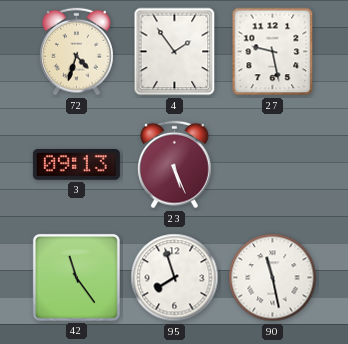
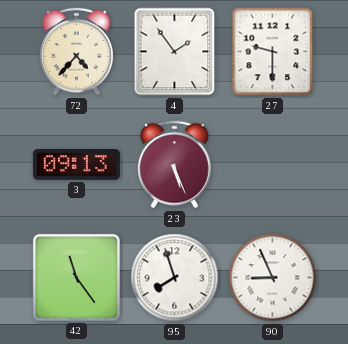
72: 4:33 -> 4:37
27: 9:28 -> 9:30
90: 11:28 -> 8:56
